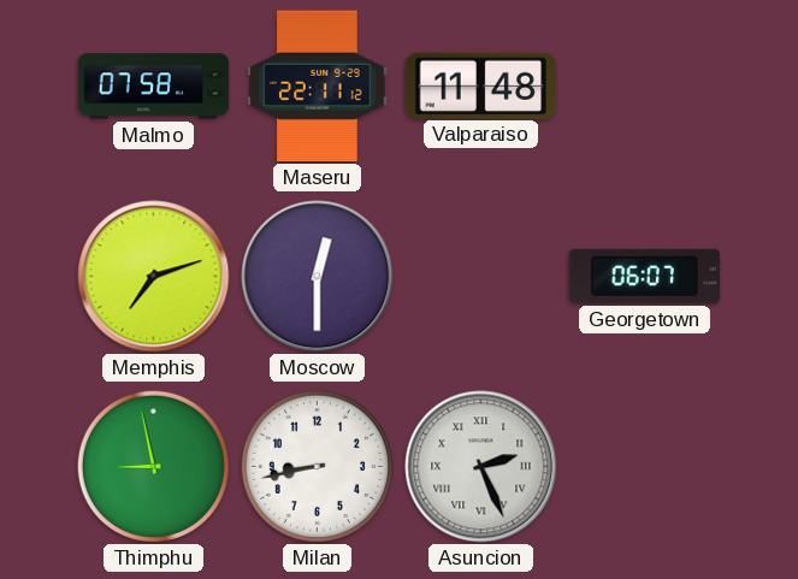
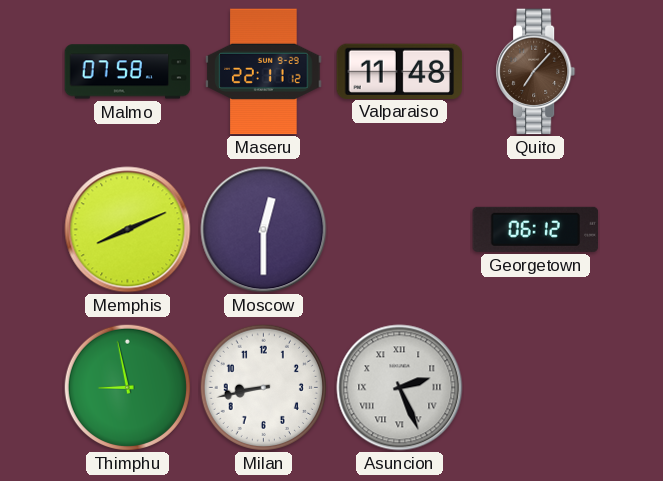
Quito: none -> 7:07
Memphis: 7:12 -> 8:11
Georgetown: 06:07 -> 06:12
